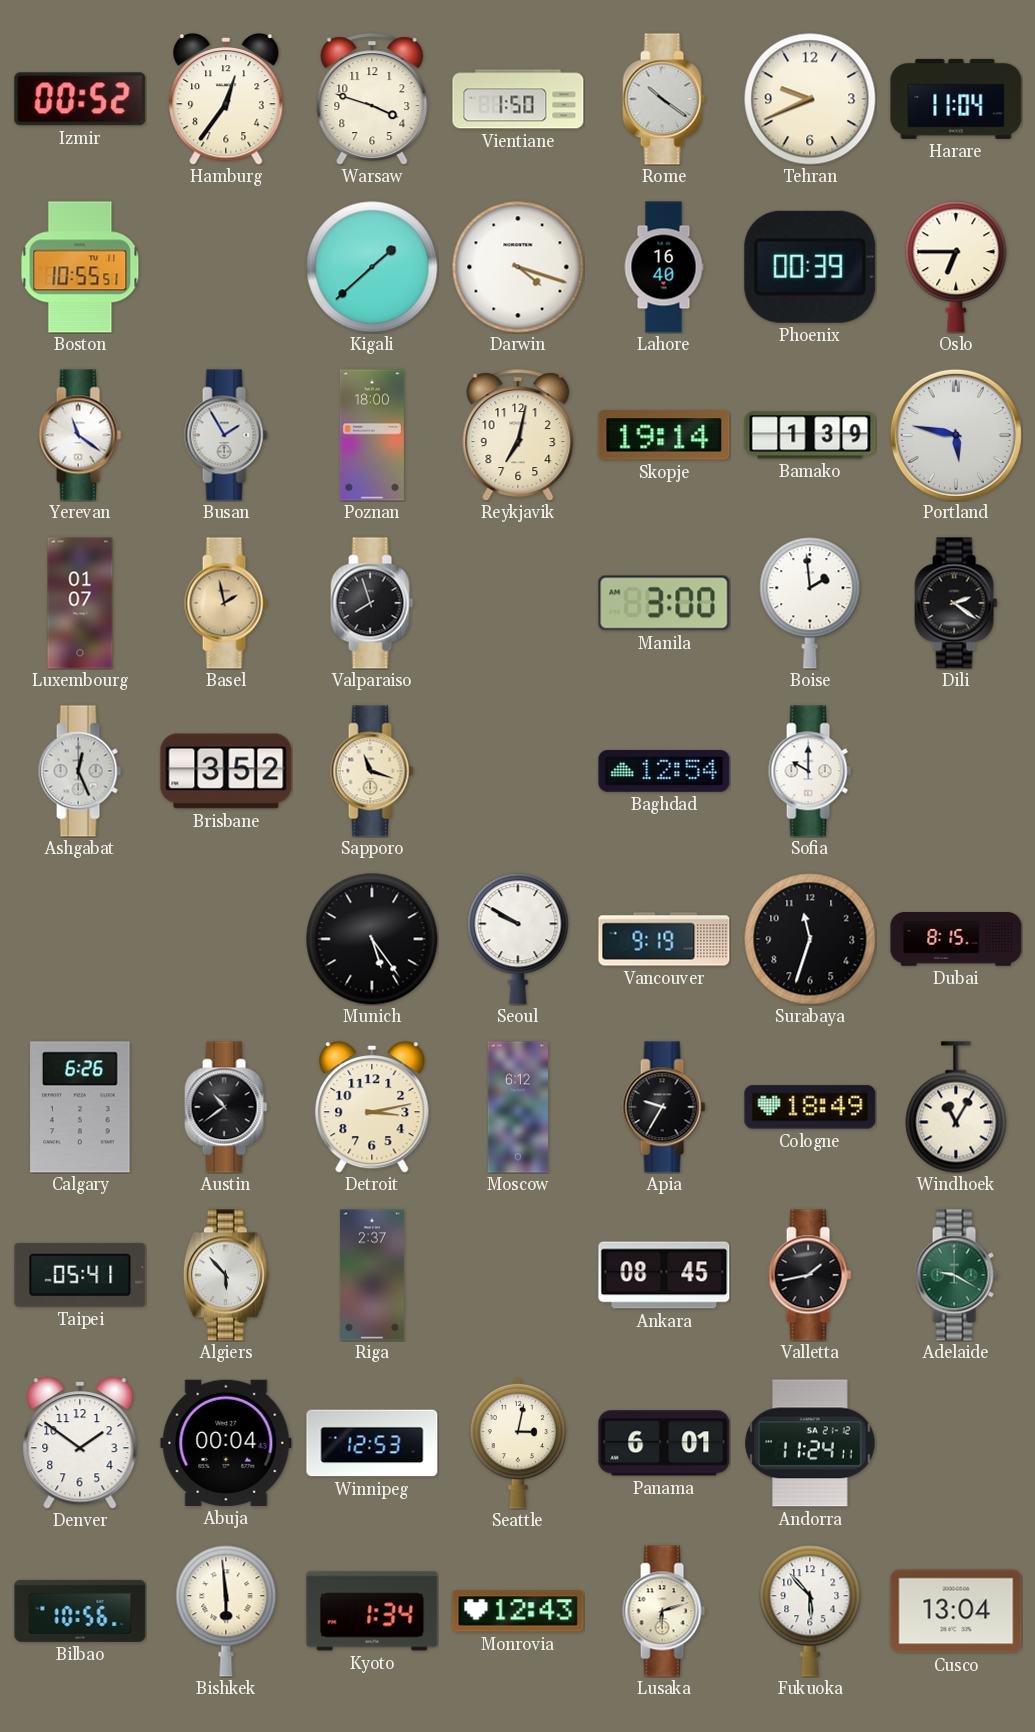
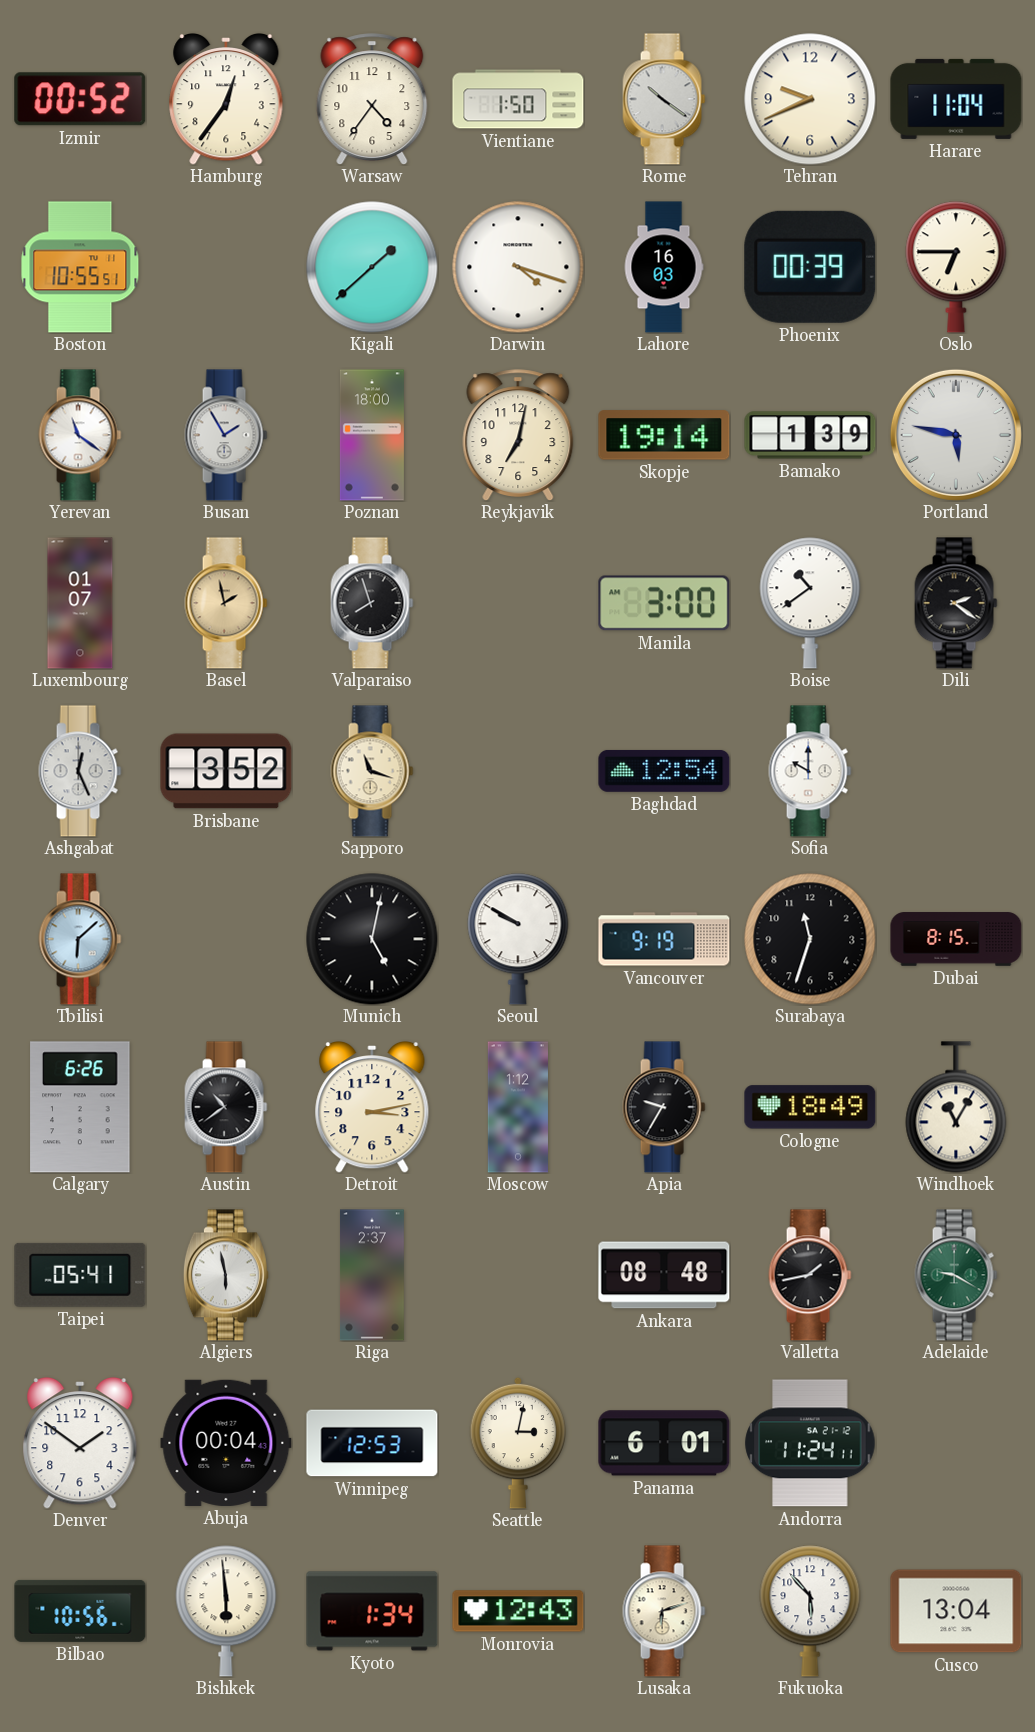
Warsaw: 3:48 -> 4:36
Lahore: 16:40 -> 16:03
Boise: 1:59 -> 10:39
Tbilisi: none -> 6:08
Munich: 5:24 -> 5:02
Moscow: 6:12 -> 1:12
Algiers: 5:53 -> 5:58
Ankara: 08:45 -> 08:48
